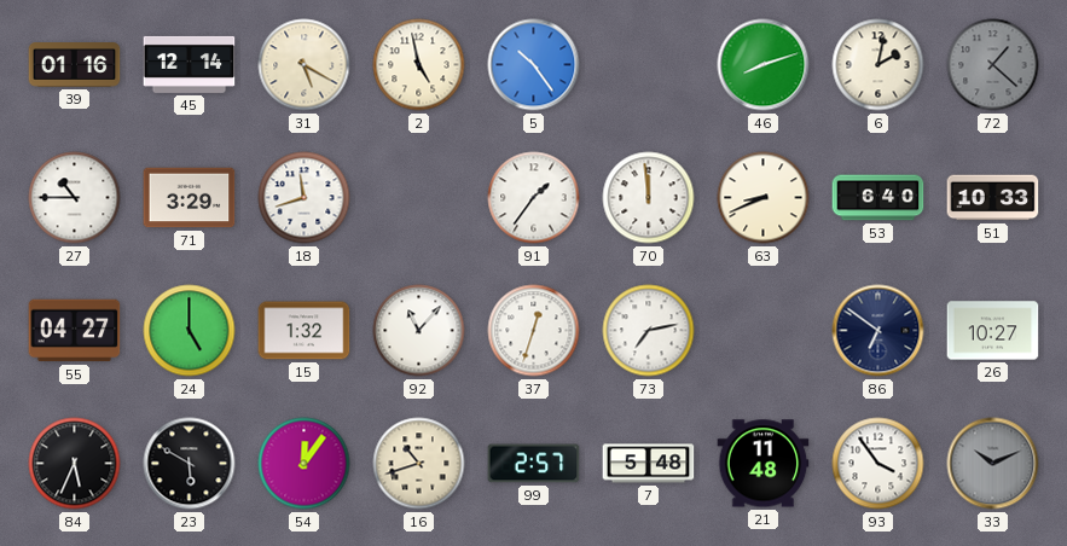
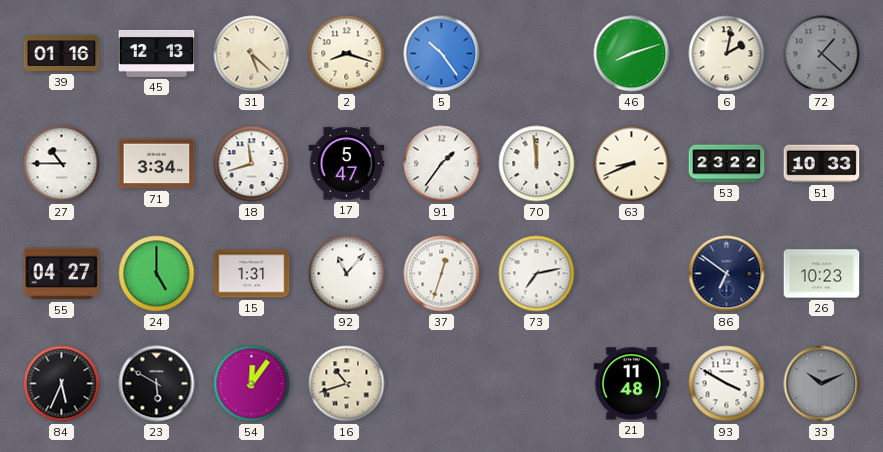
45: 12:14 -> 12:13
31: 5:20 -> 5:22
2: 4:58 -> 8:18
71: 3:29 -> 3:34
17: none -> 5:47
53: 6:40 -> 23:22
15: 1:32 -> 1:31
26: 10:27 -> 10:23
99: 2:57 -> none
7: 5:48 -> none
93: 3:54 -> 3:50
